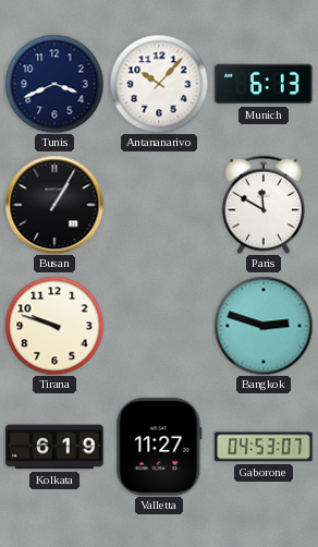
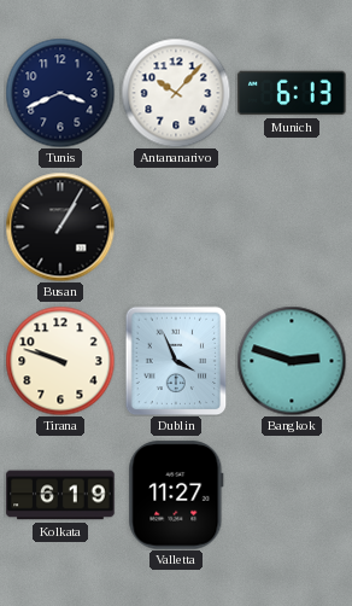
Paris: 11:50 -> none
Dublin: none -> 3:56
Gaborone: 04:53 -> none
